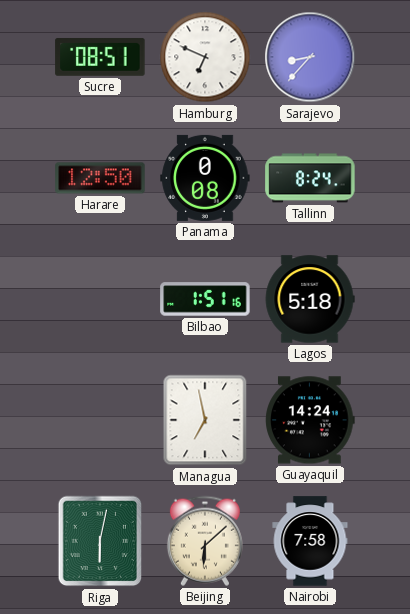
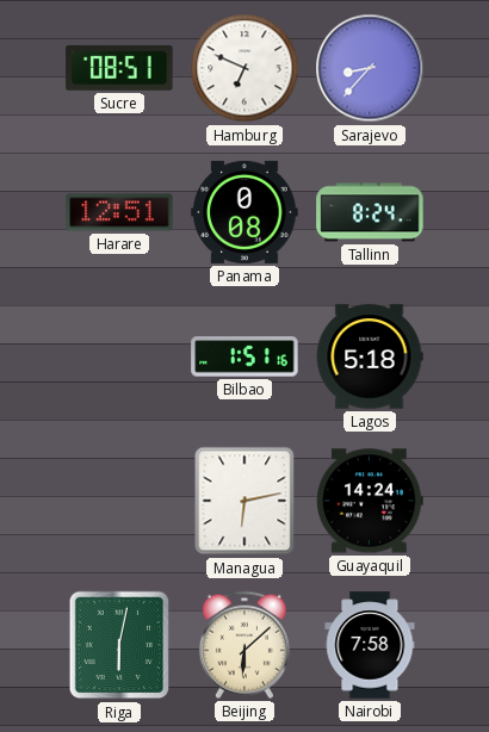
Harare: 12:50 -> 12:51
Managua: 6:58 -> 6:13
